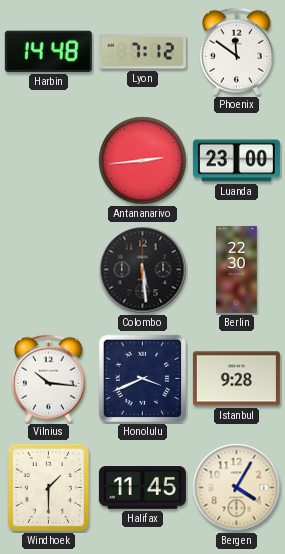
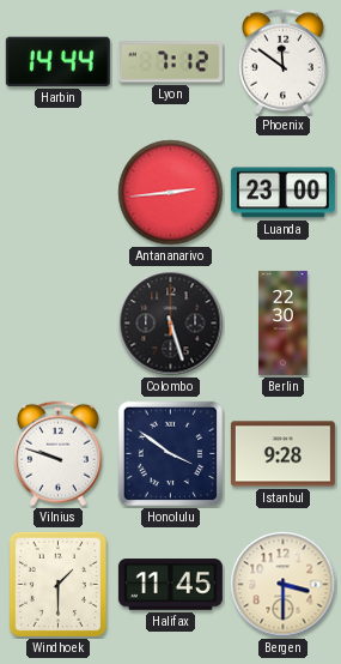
Harbin: 14:48 -> 14:44
Colombo: 5:29 -> 5:27
Vilnius: 10:16 -> 9:48
Honolulu: 3:41 -> 3:51
Bergen: 4:05 -> 3:30
